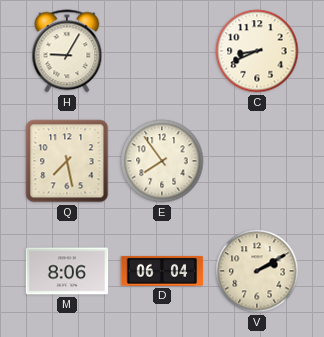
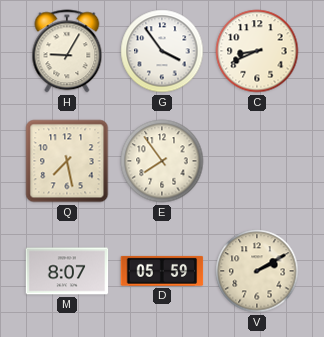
G: none -> 3:54
M: 8:06 -> 8:07
D: 06:04 -> 05:59
